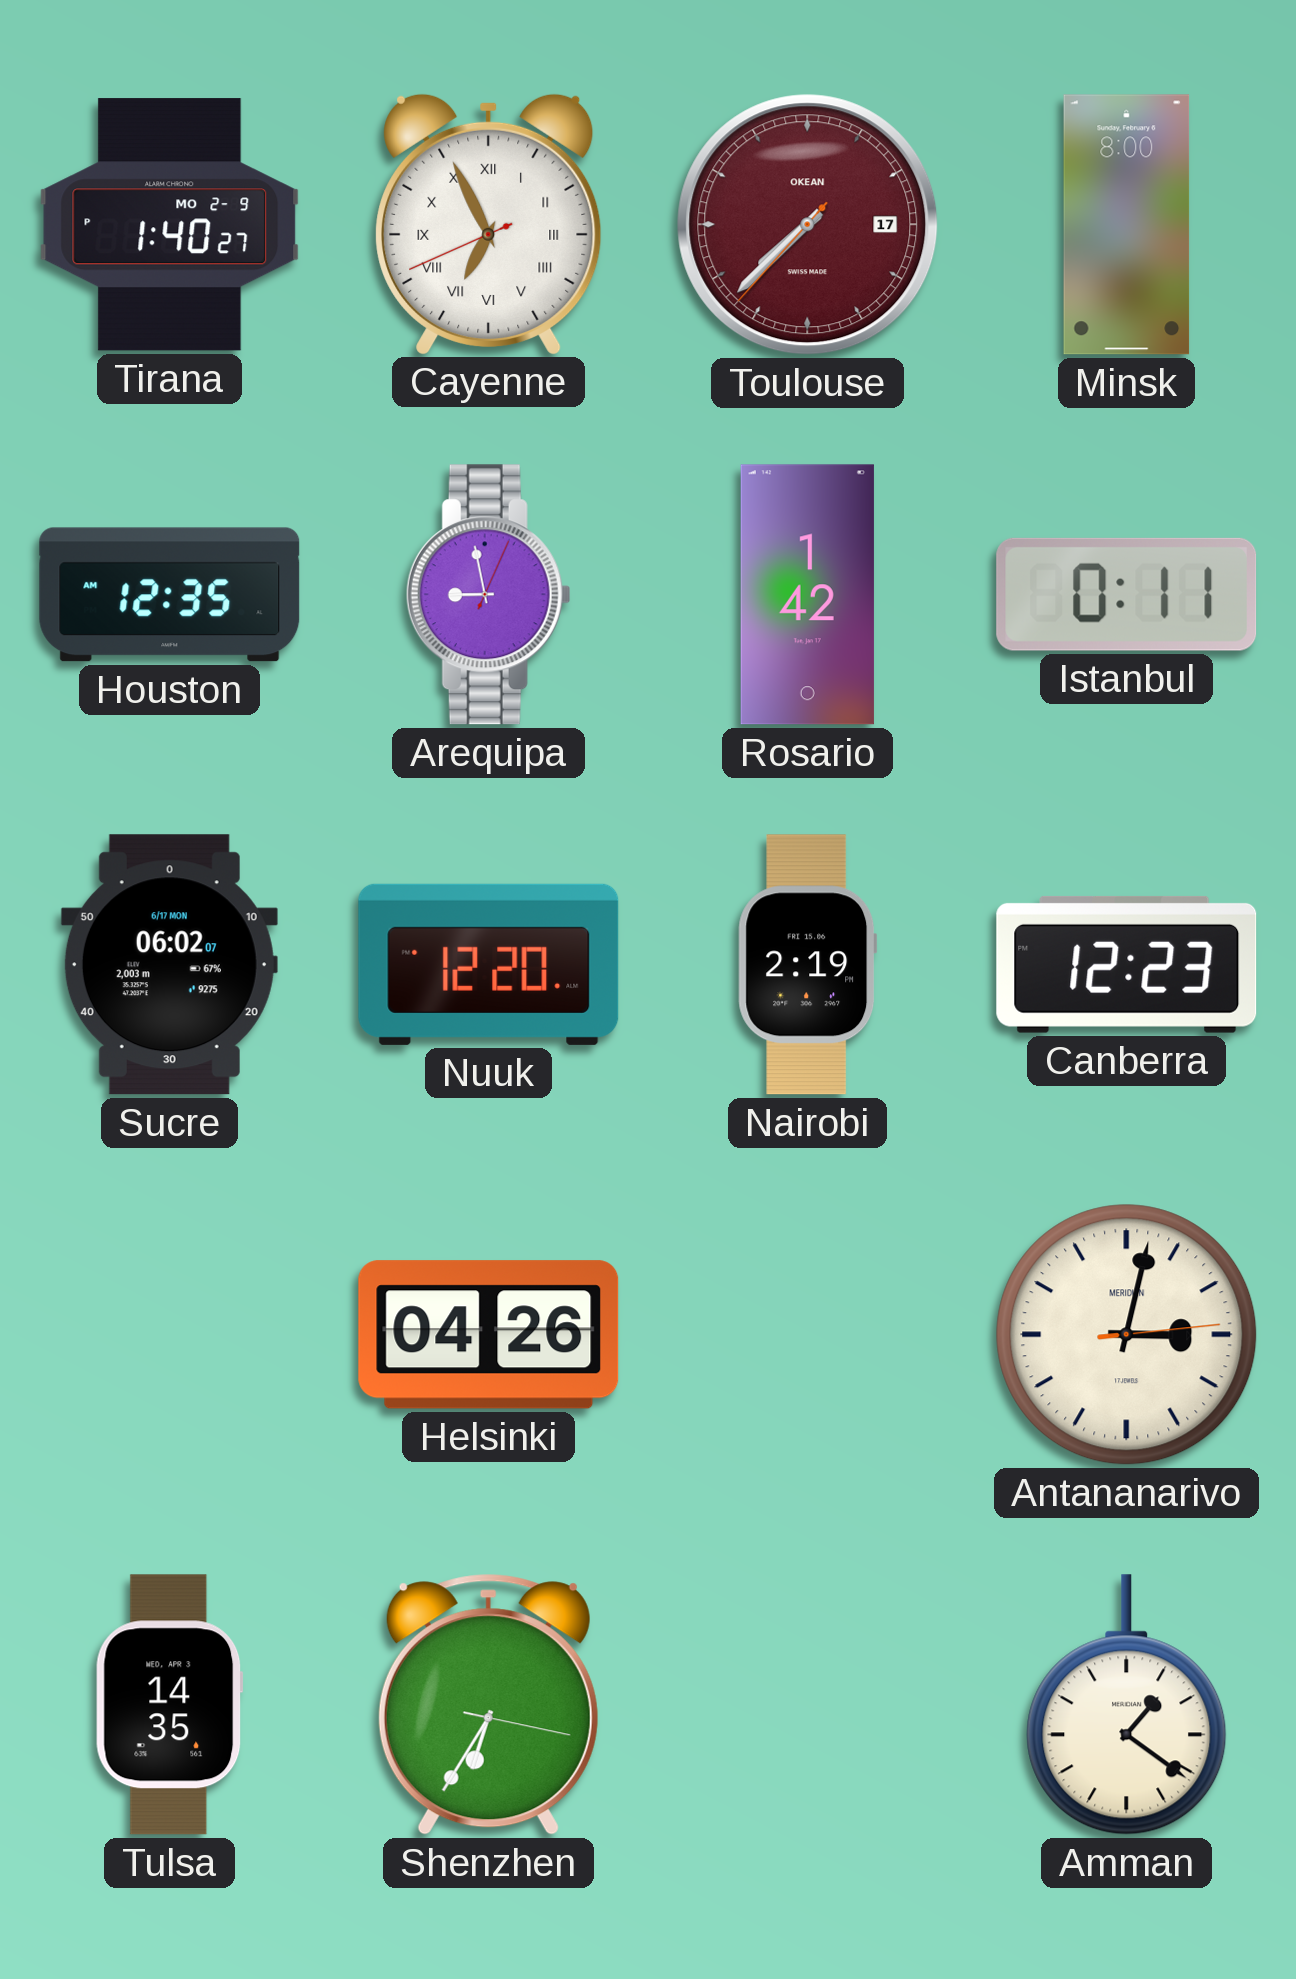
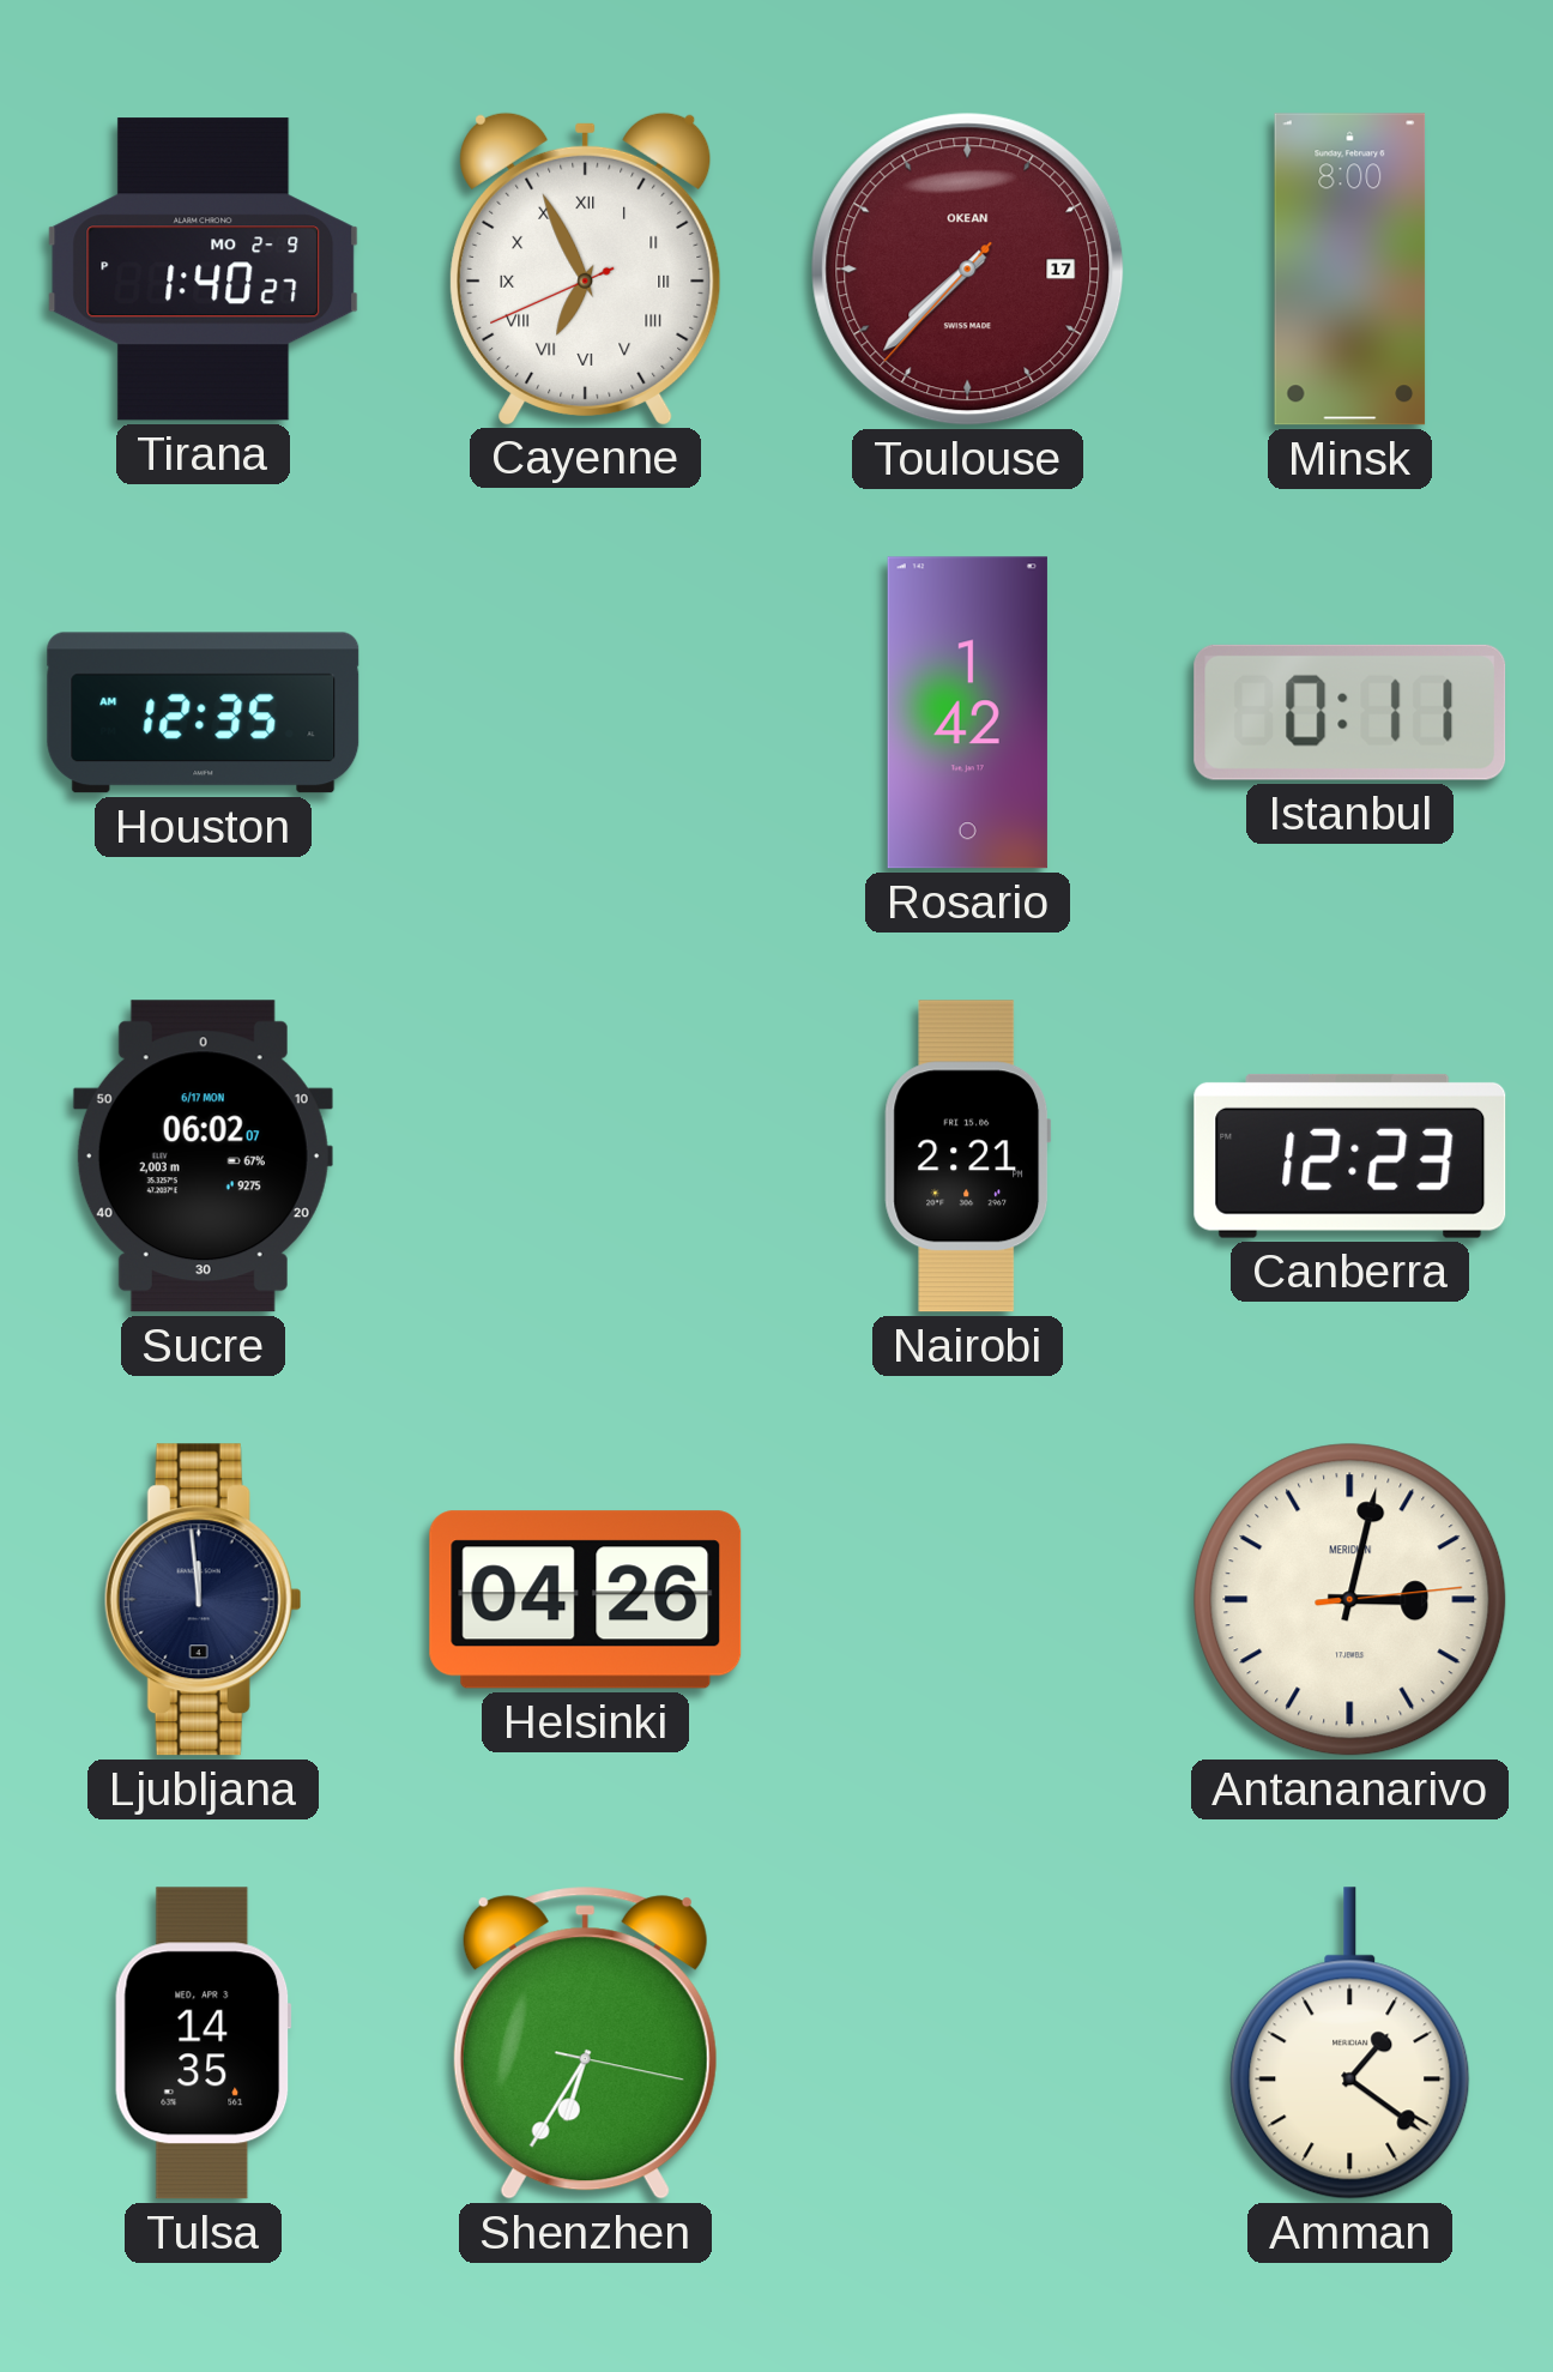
Arequipa: 8:58 -> none
Nuuk: 12:20 -> none
Nairobi: 2:19 -> 2:21
Ljubljana: none -> 11:59
